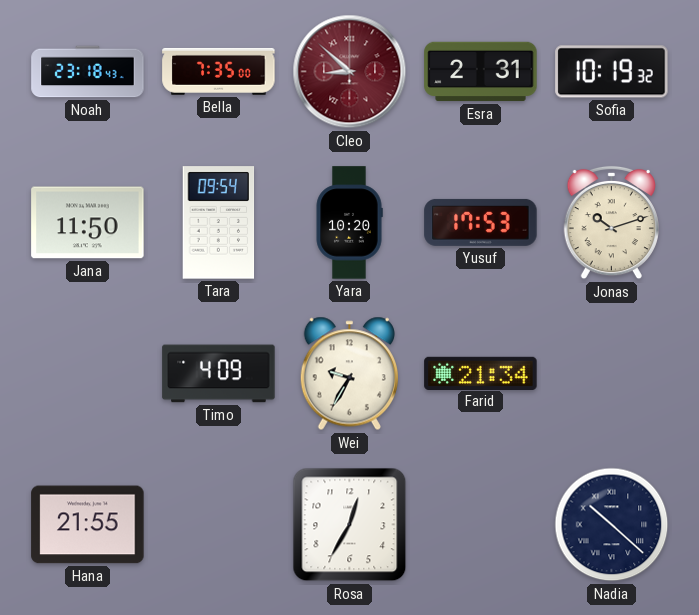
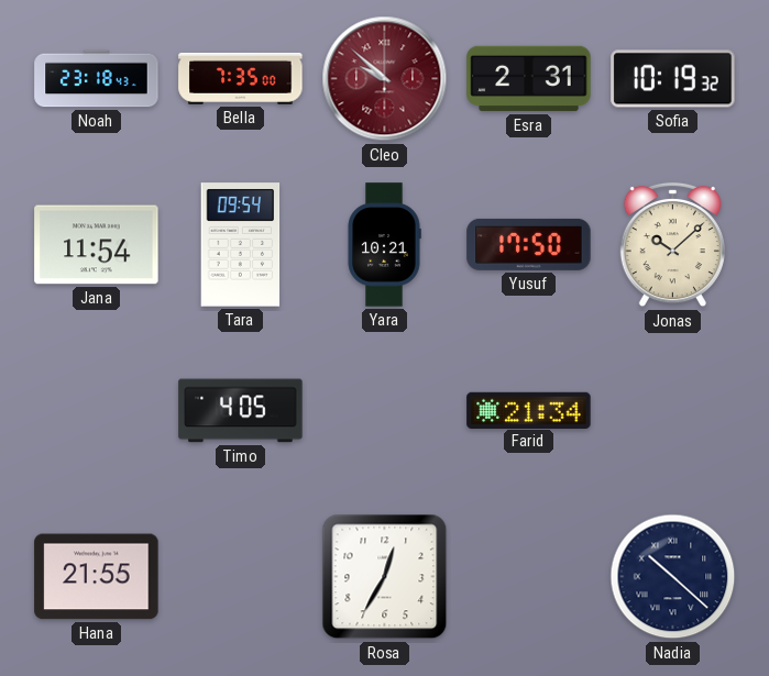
Cleo: 8:52 -> 9:52
Jana: 11:50 -> 11:54
Yara: 10:20 -> 10:21
Yusuf: 17:53 -> 17:50
Jonas: 10:12 -> 10:08
Timo: 4:09 -> 4:05
Wei: 9:35 -> none
